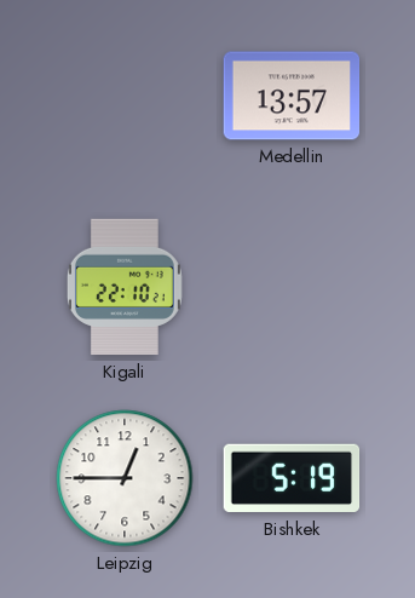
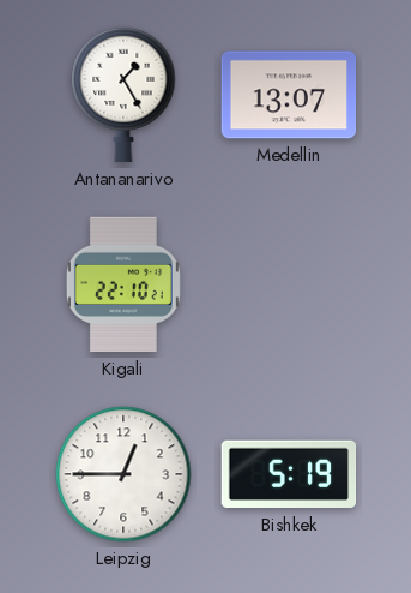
Antananarivo: none -> 1:25
Medellin: 13:57 -> 13:07
